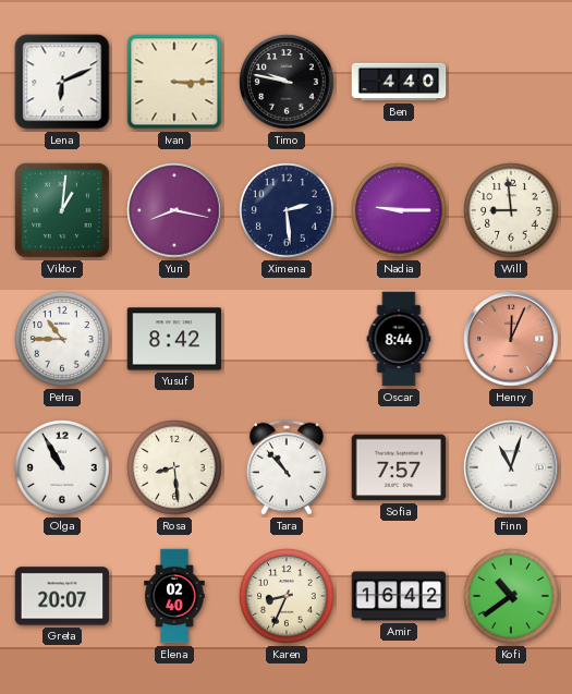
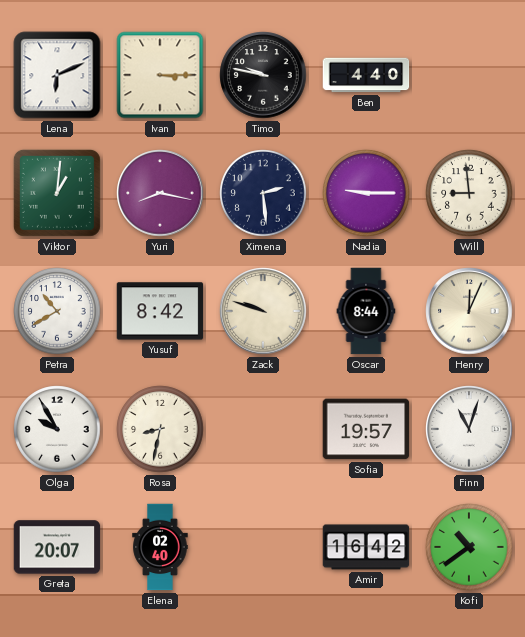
Petra: 10:45 -> 10:40
Zack: none -> 9:48
Henry dial: salmon -> cream
Olga: 10:55 -> 9:55
Rosa: 8:29 -> 8:32
Tara: 10:53 -> none
Sofia: 7:57 -> 19:57
Karen: 8:34 -> none
